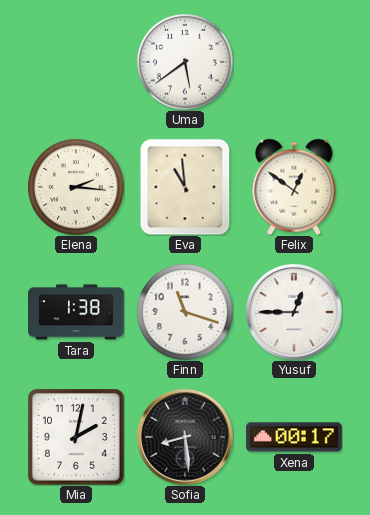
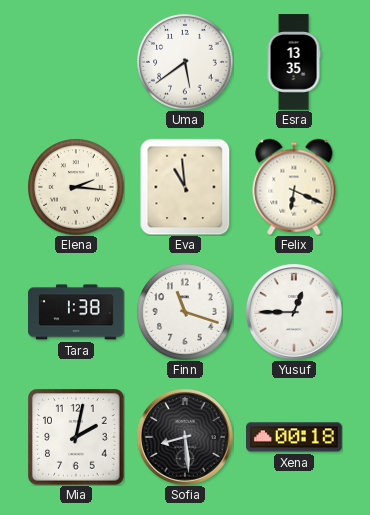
Esra: none -> 13:35
Felix: 12:51 -> 6:19
Xena: 00:17 -> 00:18
